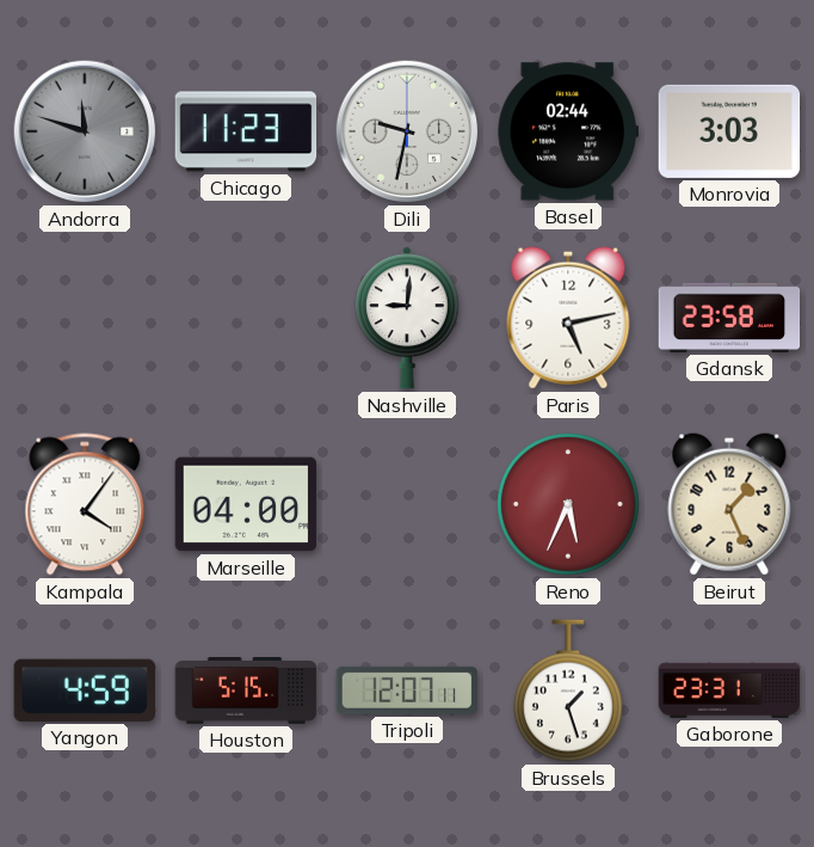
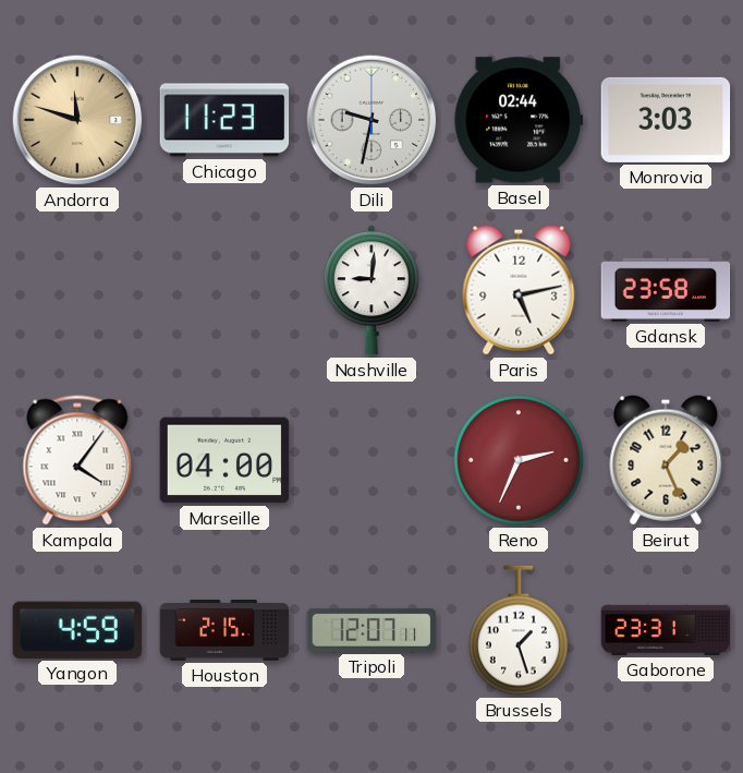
Andorra dial: grey -> champagne
Reno: 5:34 -> 2:34
Houston: 5:15 -> 2:15
